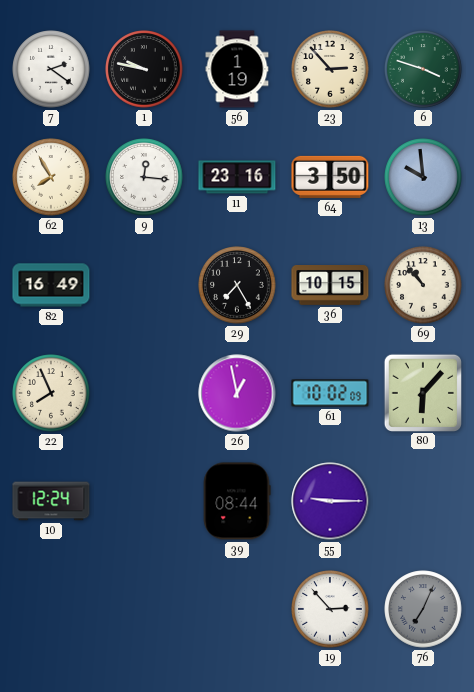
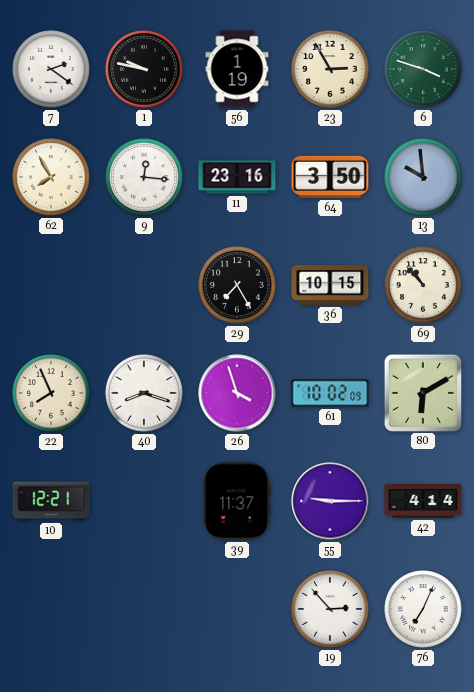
23: 2:53 -> 2:55
82: 16:49 -> none
40: none -> 8:18
26: 12:58 -> 3:57
80: 6:07 -> 6:10
10: 12:24 -> 12:21
39: 08:44 -> 11:37
42: none -> 4:14
76 dial: grey -> white
